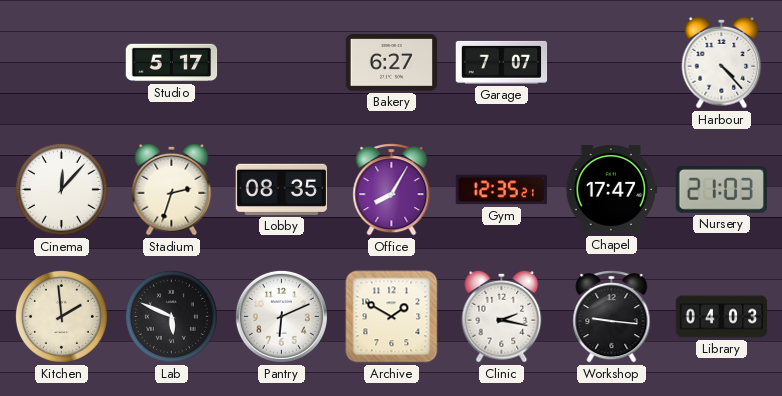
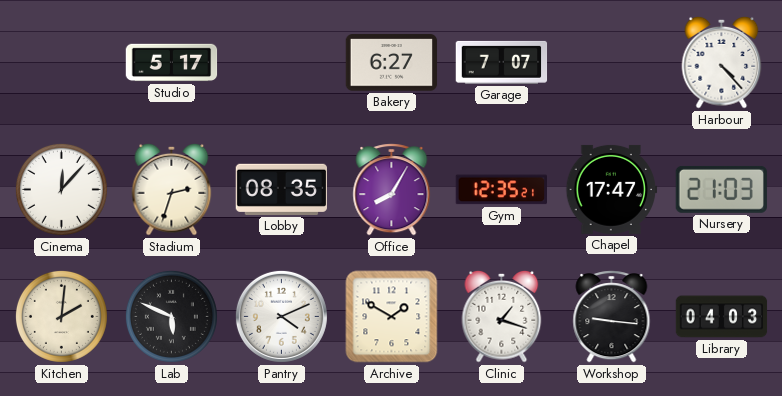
Kitchen: 1:59 -> 2:01
Pantry: 6:11 -> 4:11
Clinic: 2:17 -> 1:18
